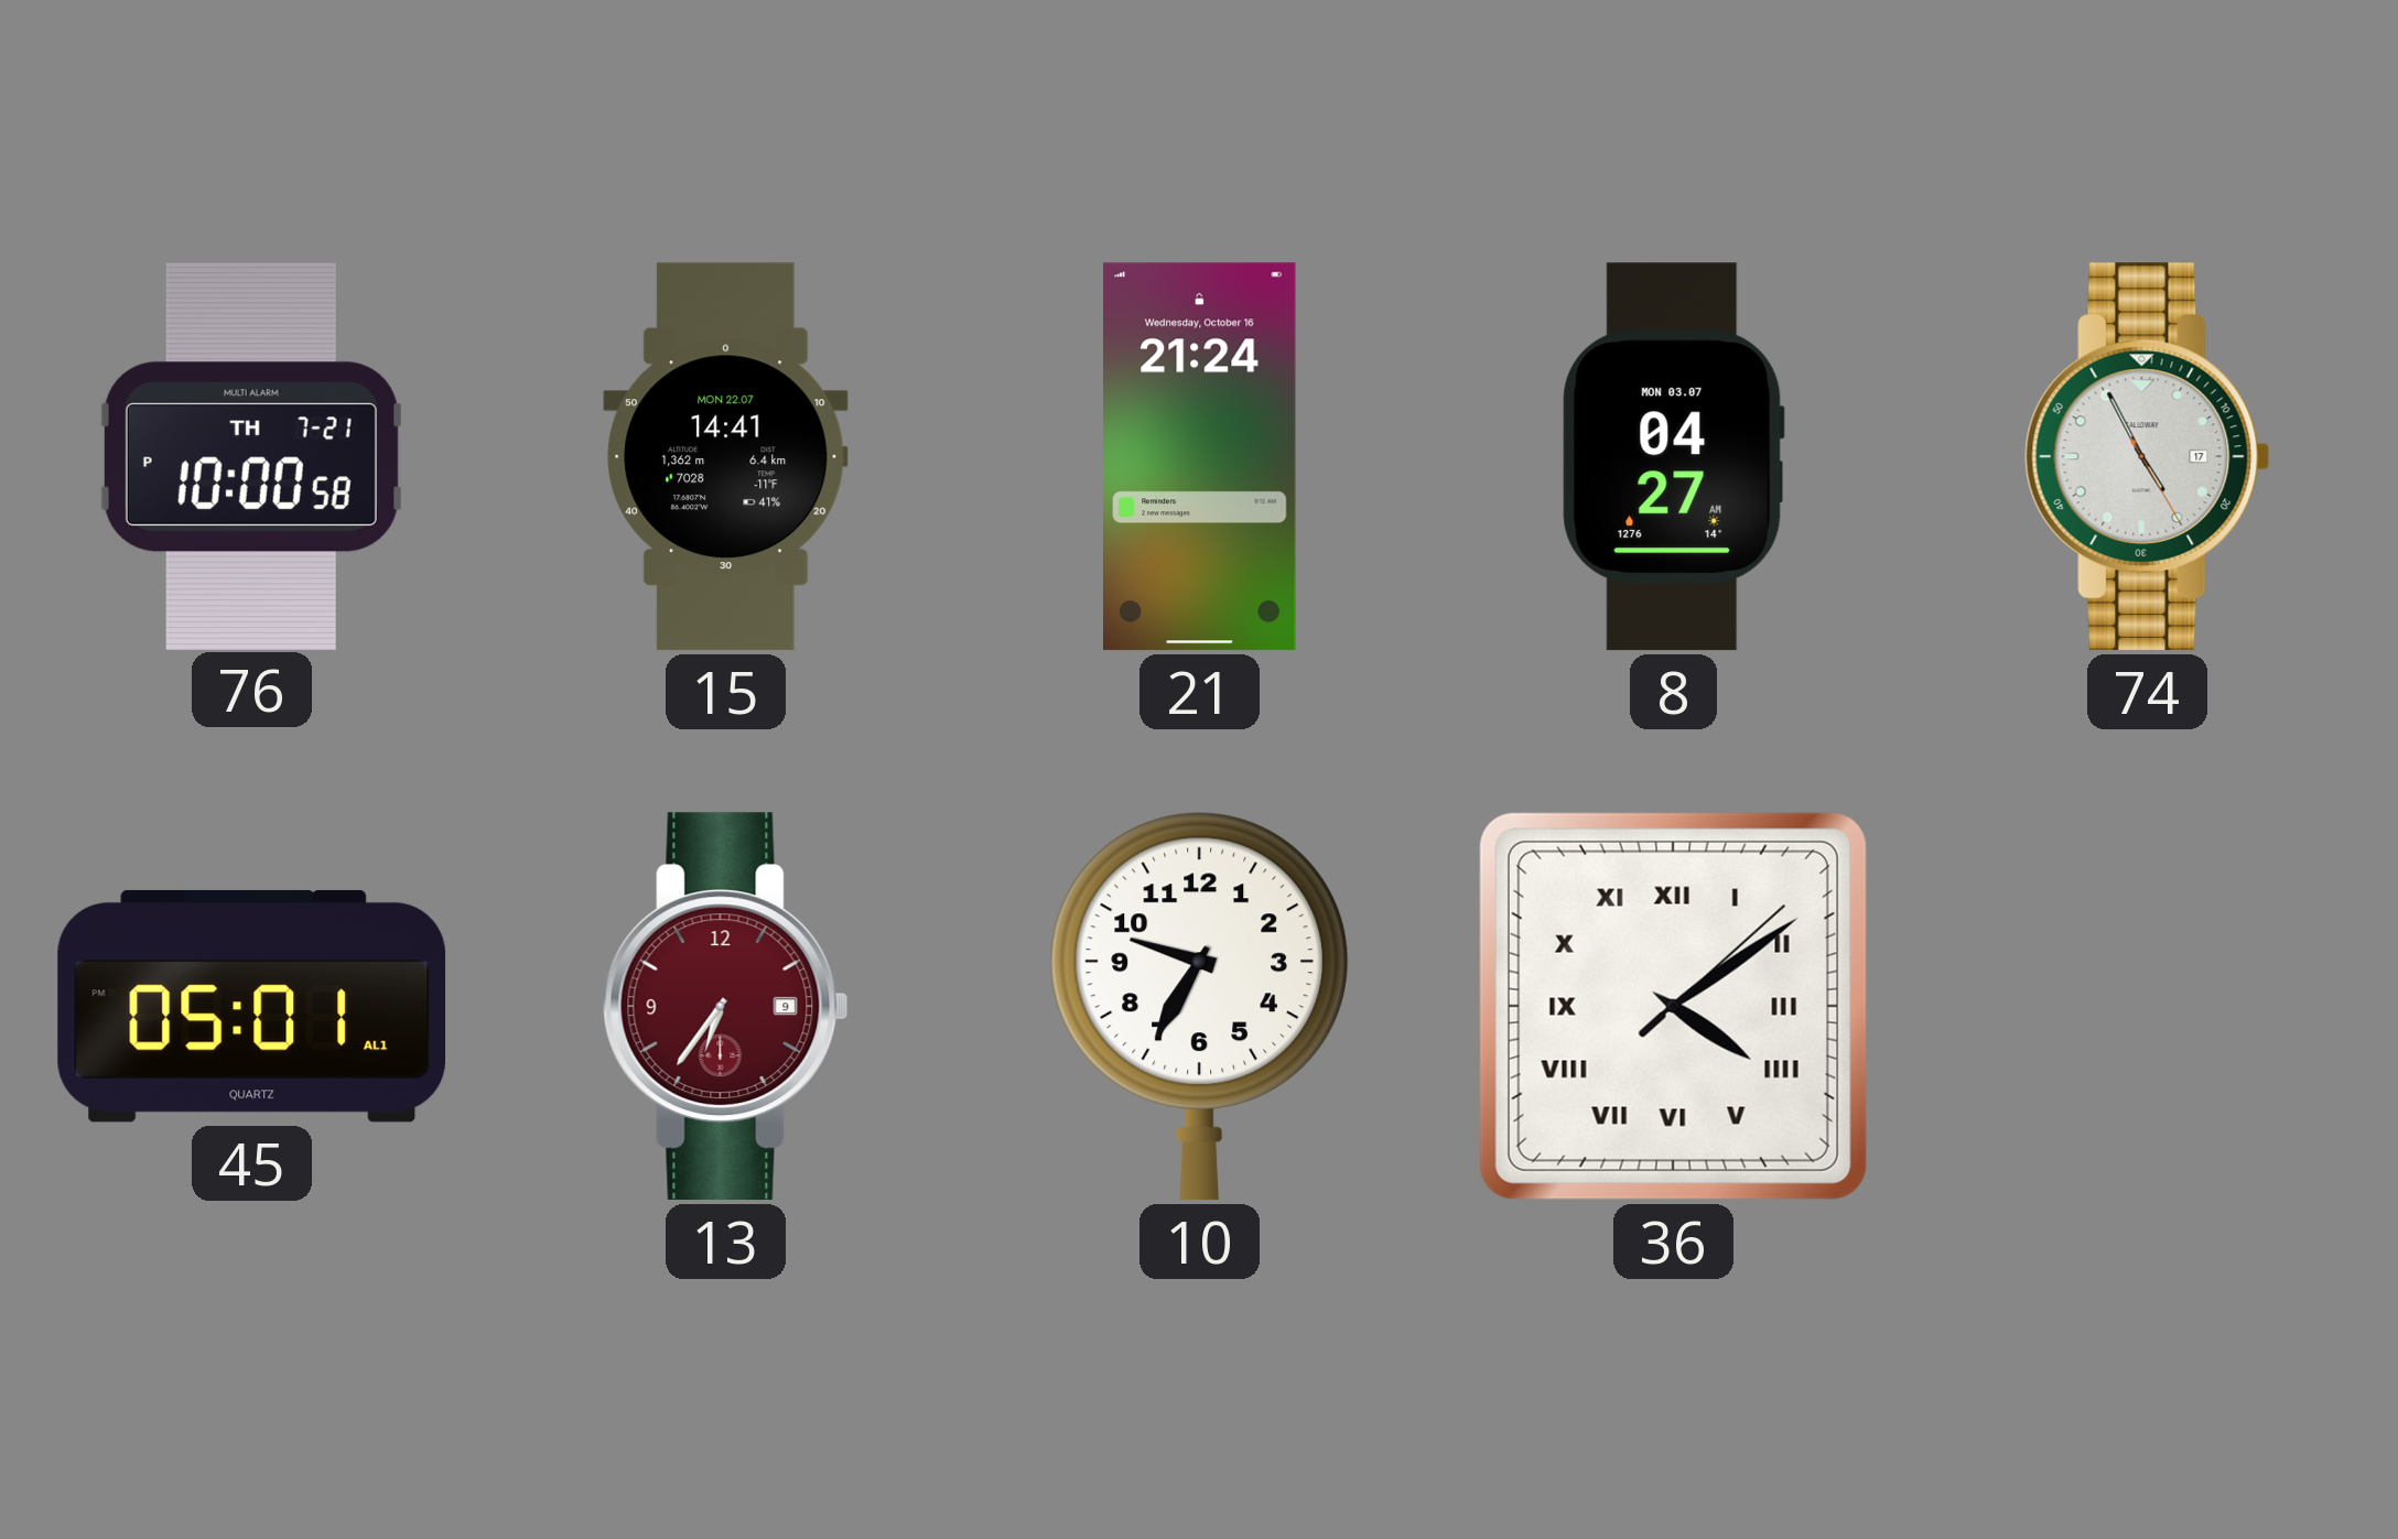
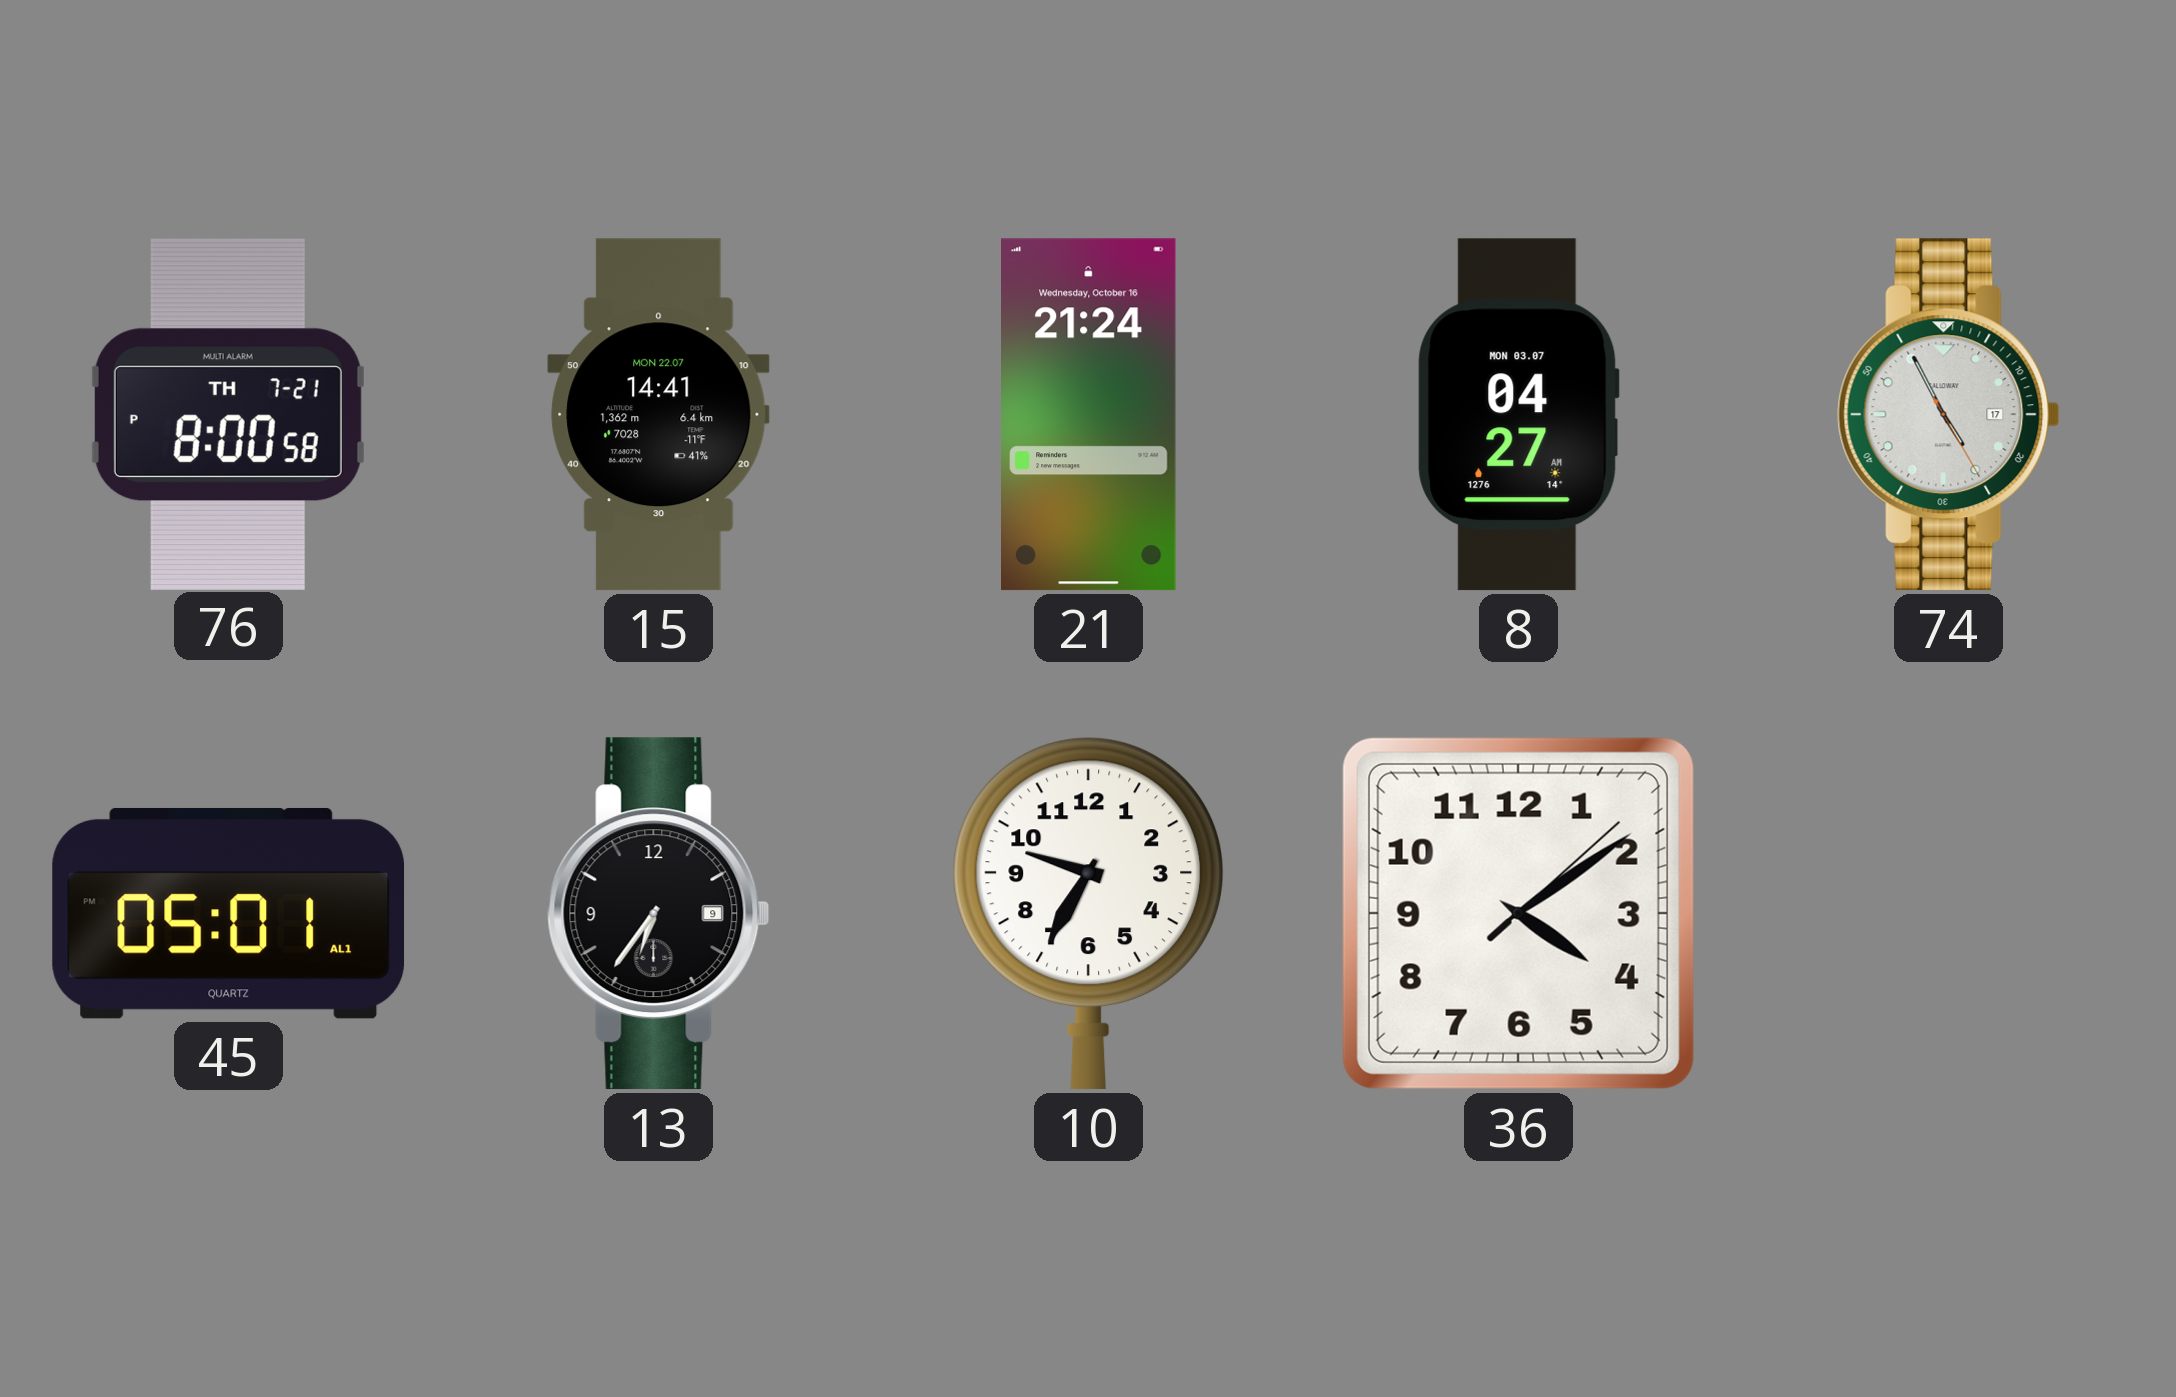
76: 10:00 -> 8:00
13 dial: burgundy -> black
36 numerals: Roman -> Arabic
